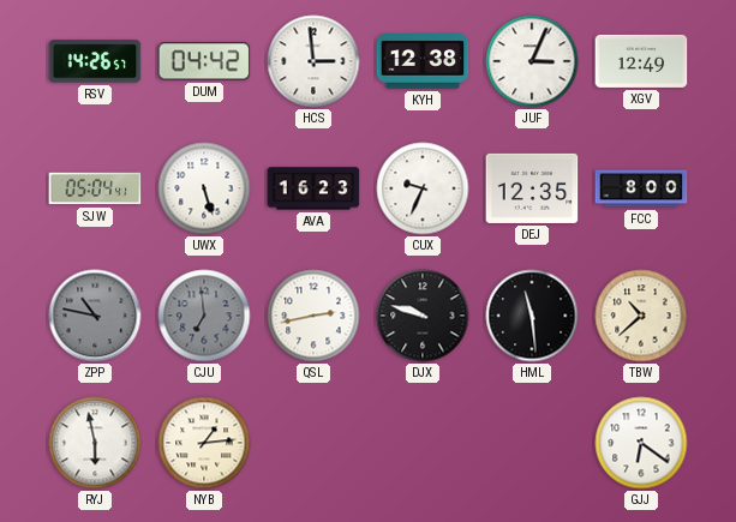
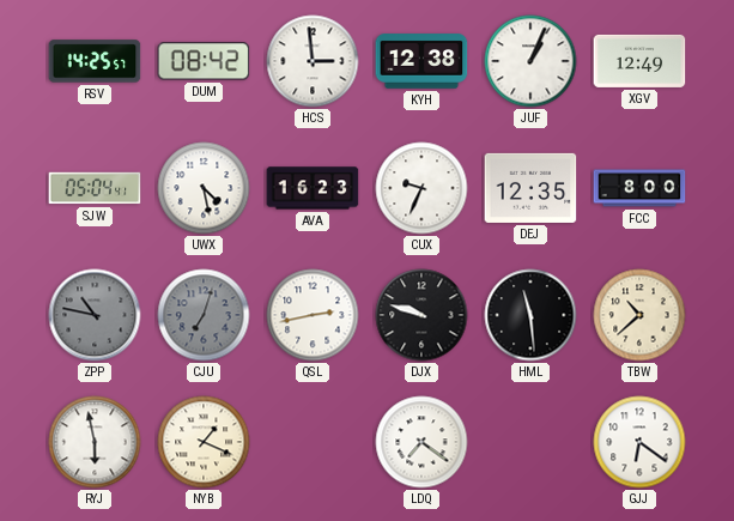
RSV: 14:26 -> 14:25
DUM: 04:42 -> 08:42
JUF: 3:04 -> 1:04
UWX: 5:27 -> 4:28
CJU: 6:59 -> 7:03
NYB: 1:14 -> 1:19
LDQ: none -> 7:21
